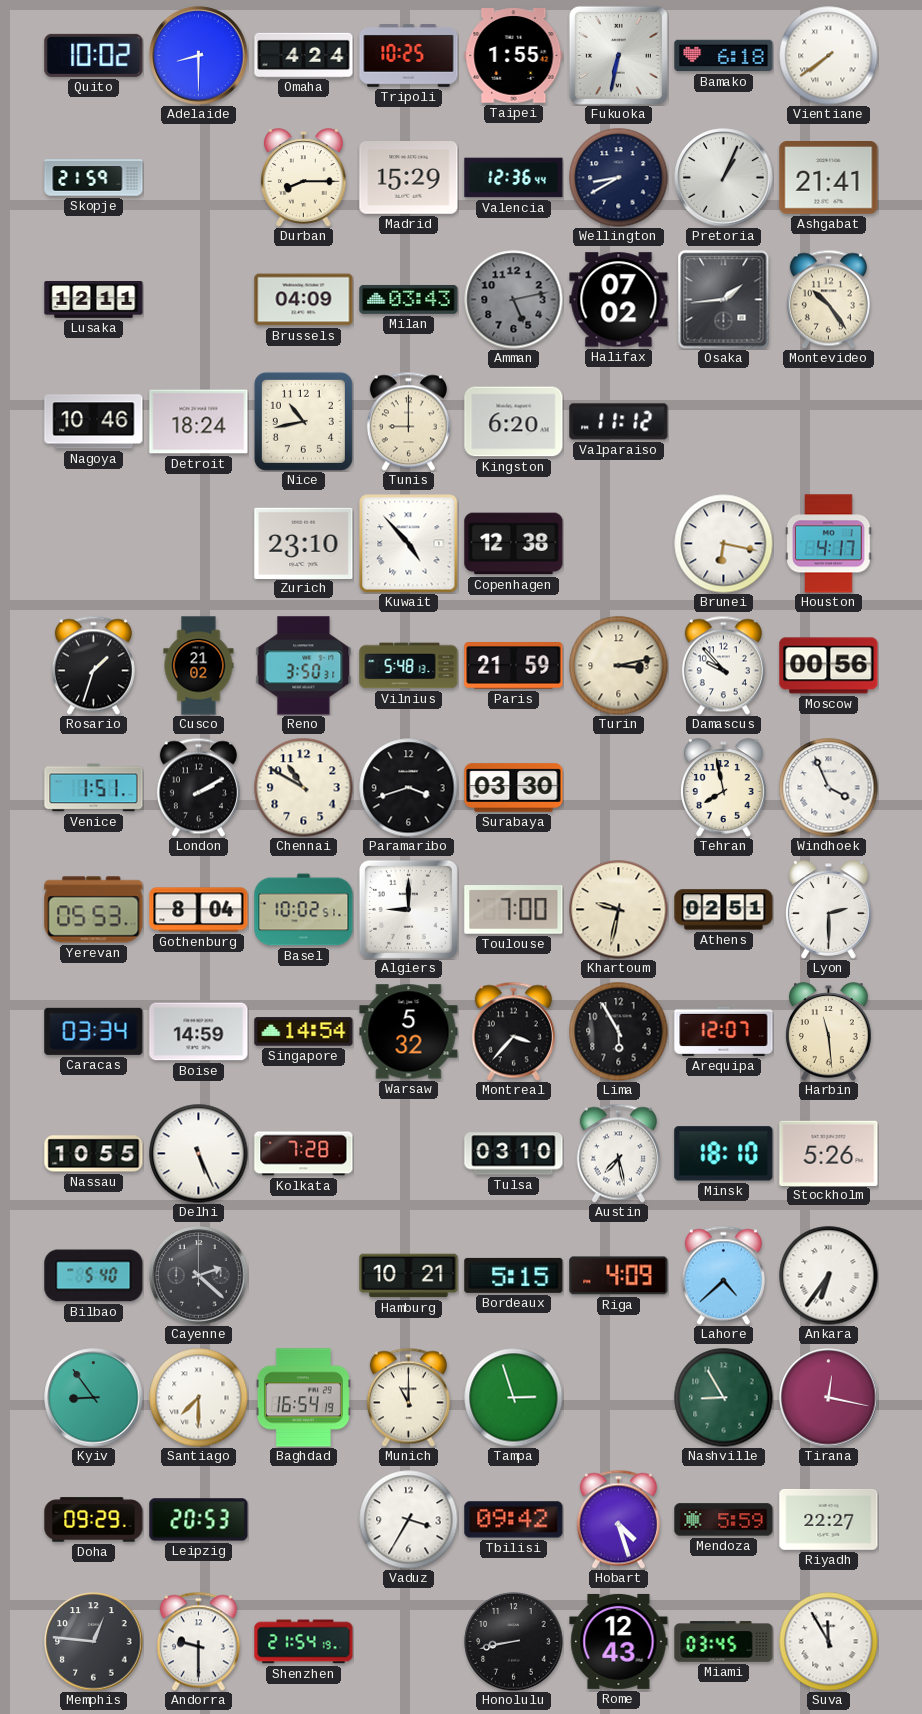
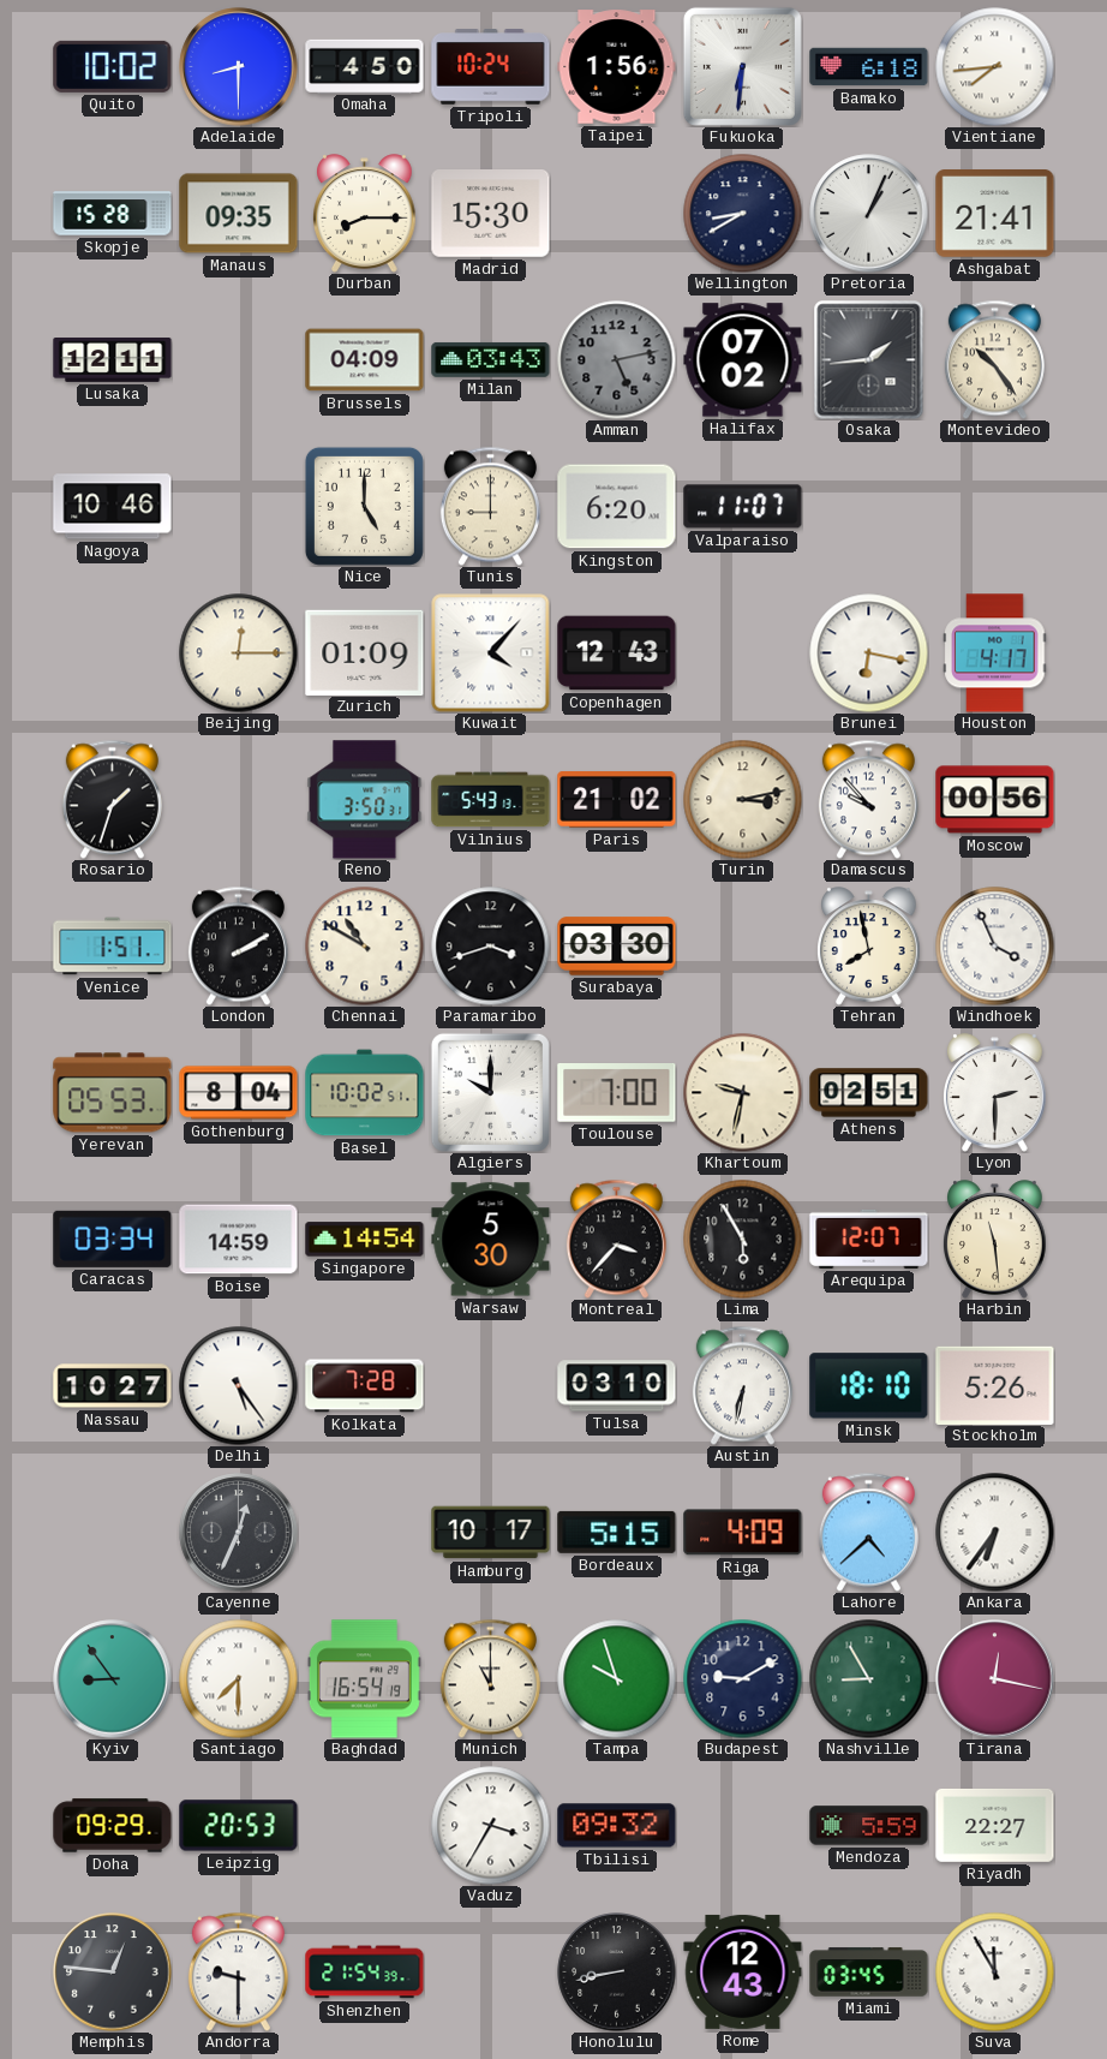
Omaha: 4:24 -> 4:50
Tripoli: 10:25 -> 10:24
Taipei: 1:55 -> 1:56
Fukuoka: 6:32 -> 6:31
Vientiane: 7:39 -> 7:44
Skopje: 21:59 -> 15:28
Manaus: none -> 09:35
Madrid: 15:29 -> 15:30
Valencia: 12:36 -> none
Detroit: 18:24 -> none
Nice: 10:43 -> 5:00
Valparaiso: 11:12 -> 11:07
Beijing: none -> 12:15
Zurich: 23:10 -> 01:09
Kuwait: 4:53 -> 4:07
Copenhagen: 12:38 -> 12:43
Cusco: 21:02 -> none
Vilnius: 5:48 -> 5:43
Paris: 21:59 -> 21:02
Algiers: 9:00 -> 10:00
Warsaw: 5:32 -> 5:30
Nassau: 10:55 -> 10:27
Delhi: 5:26 -> 5:24
Austin: 7:28 -> 6:32
Bilbao: 5:40 -> none
Cayenne: 2:22 -> 12:34
Hamburg: 10:21 -> 10:17
Tampa: 2:57 -> 9:57
Budapest: none -> 9:10
Tbilisi: 09:42 -> 09:32
Hobart: 4:27 -> none
Shenzhen: 21:54:19 -> 21:54:39
